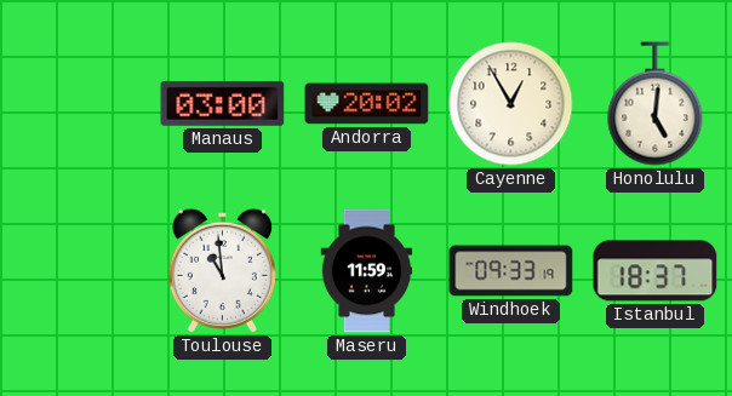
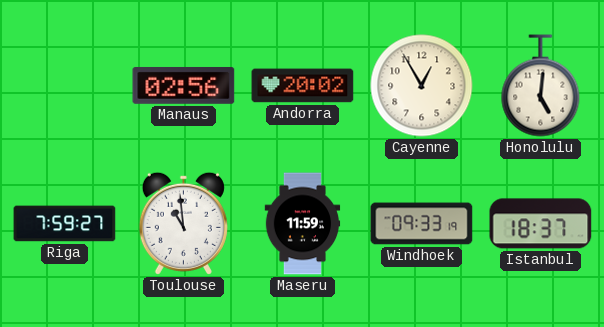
Manaus: 03:00 -> 02:56
Riga: none -> 7:59
